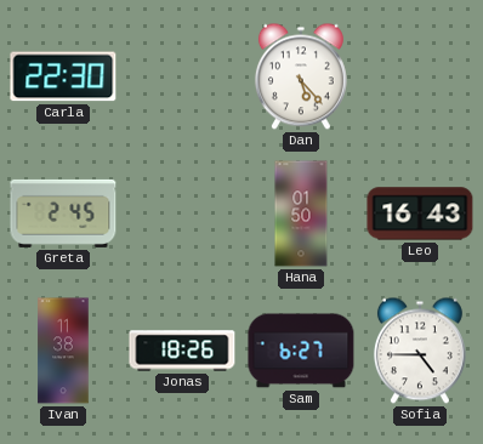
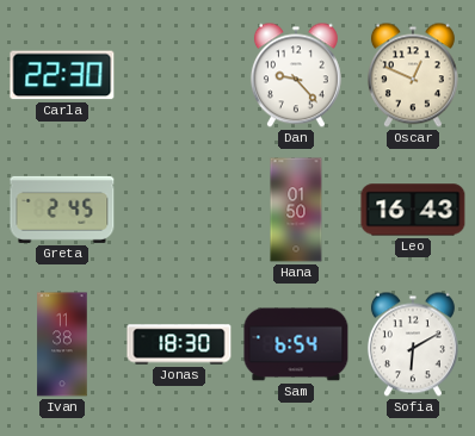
Dan: 5:23 -> 9:23
Oscar: none -> 12:49
Jonas: 18:26 -> 18:30
Sam: 6:27 -> 6:54
Sofia: 4:45 -> 6:10
